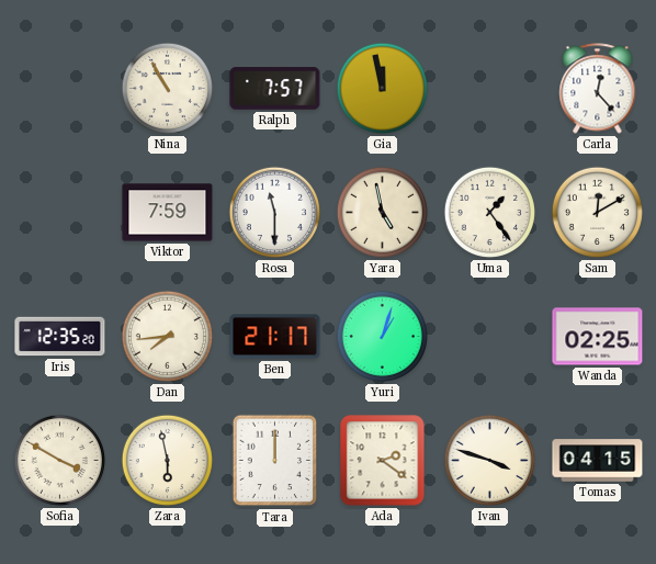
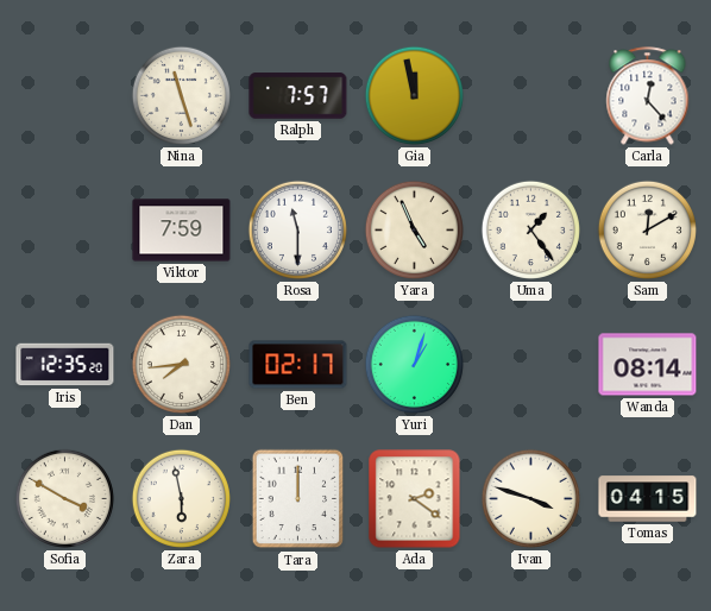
Nina: 10:55 -> 11:27
Yara: 4:58 -> 4:56
Ben: 21:17 -> 02:17
Wanda: 02:25 -> 08:14
